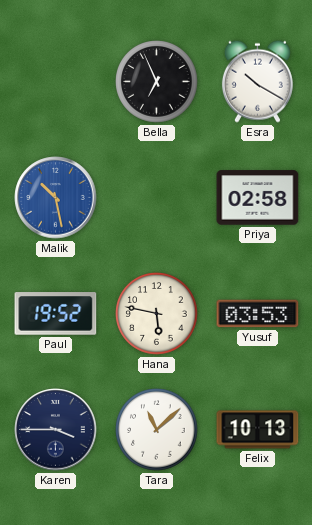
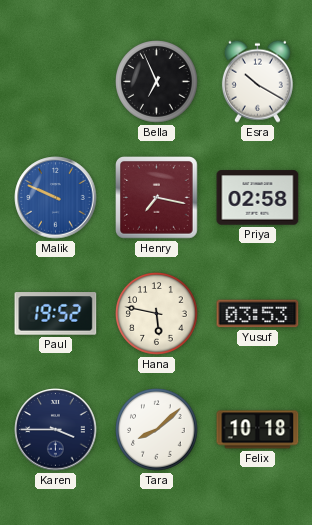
Malik: 10:28 -> 9:49
Henry: none -> 7:17
Tara: 11:08 -> 8:08
Felix: 10:13 -> 10:18
